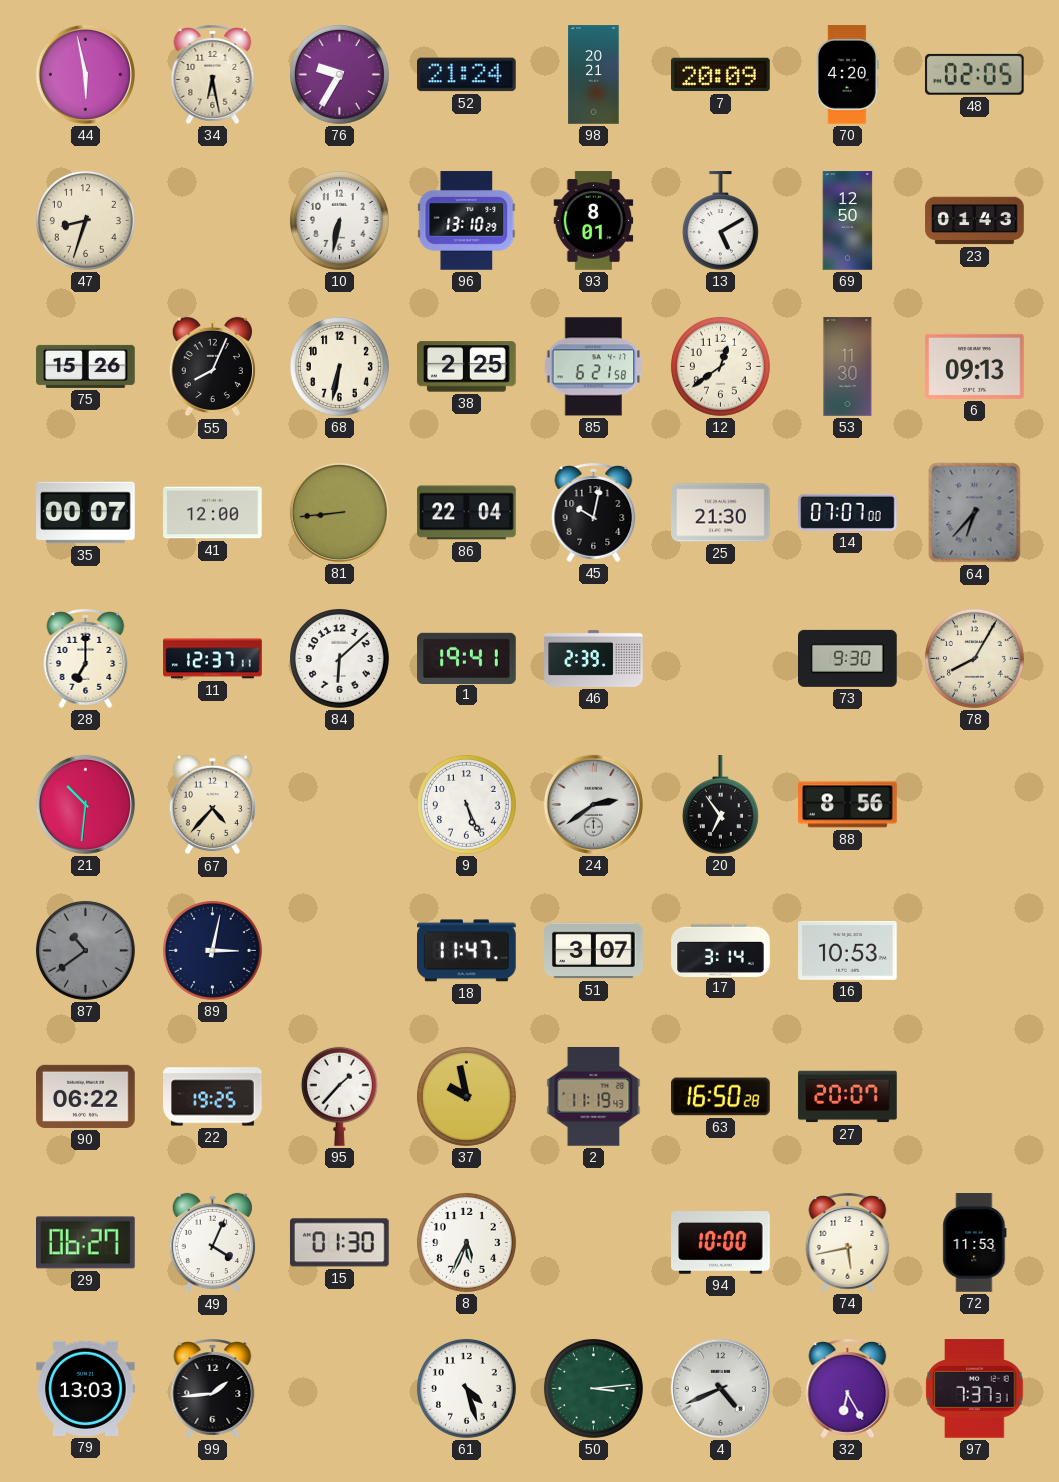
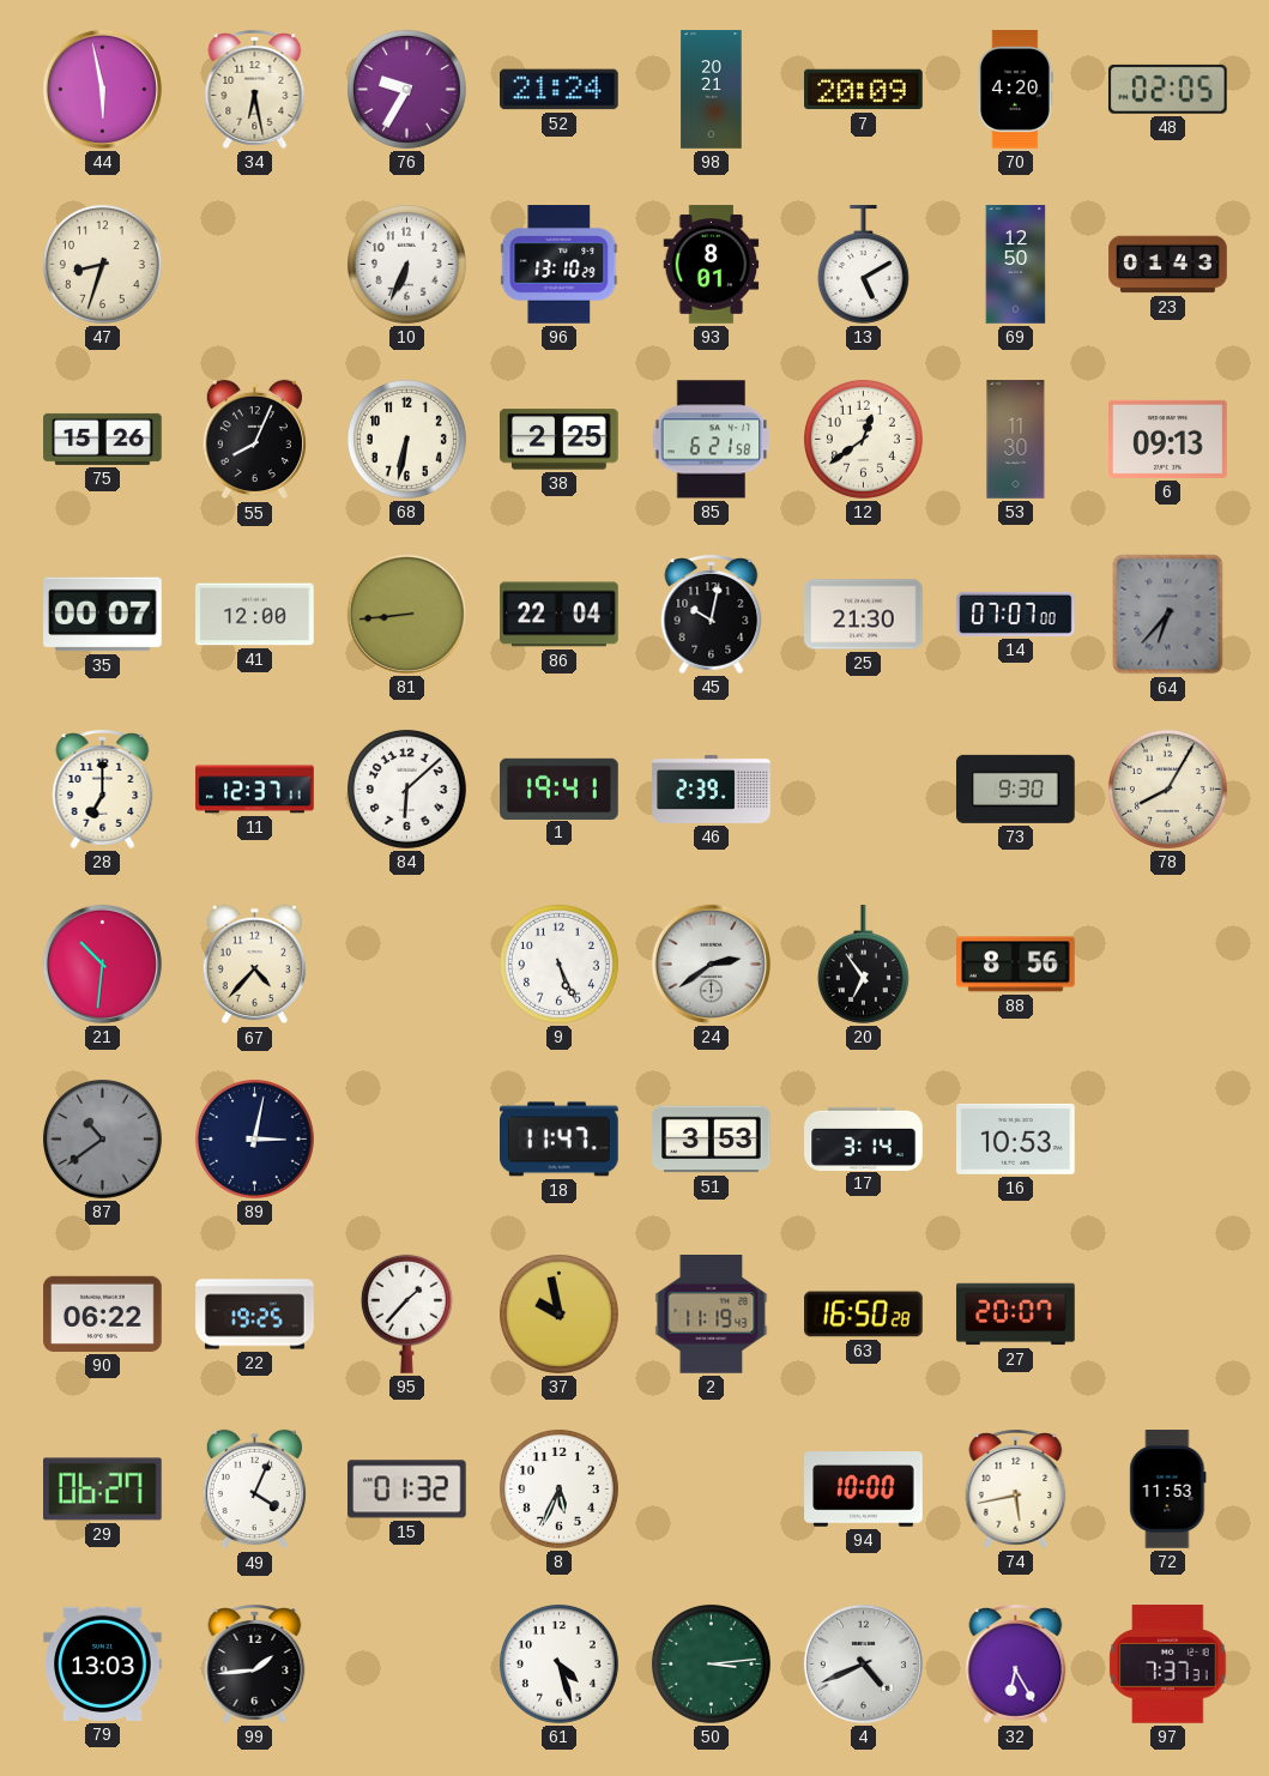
10: 6:32 -> 6:34
51: 3:07 -> 3:53
15: 01:30 -> 01:32
